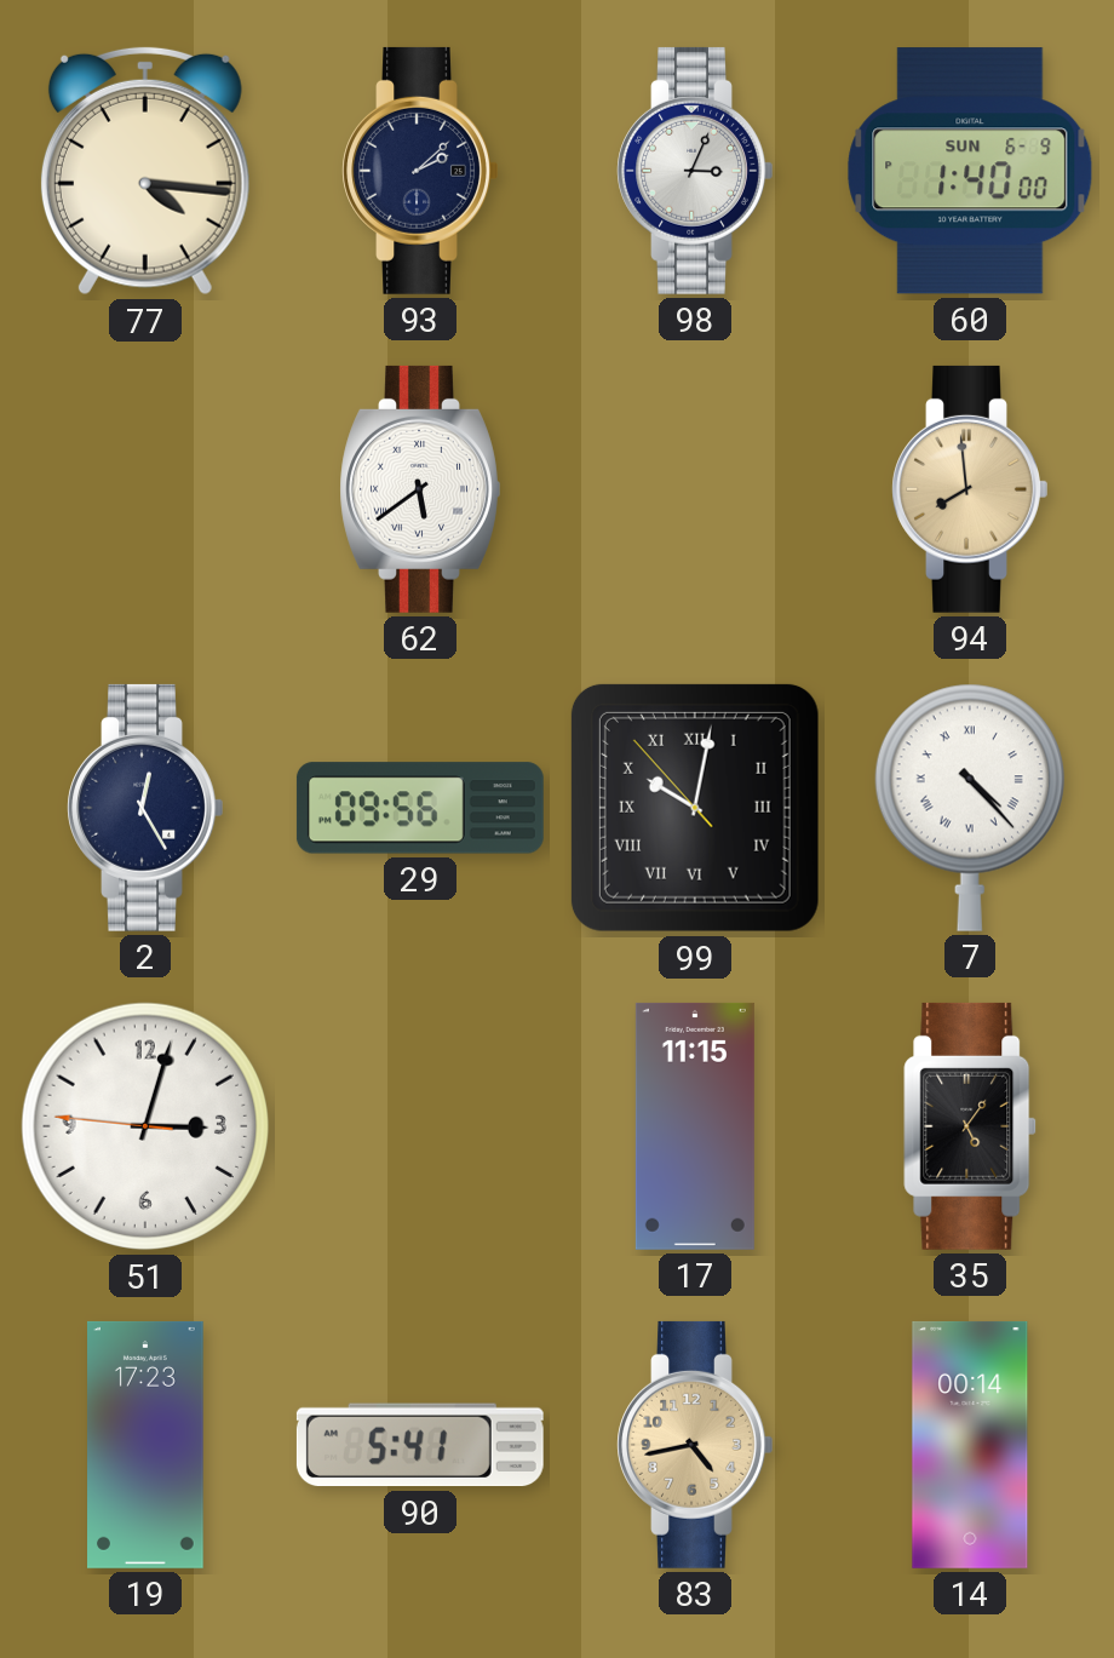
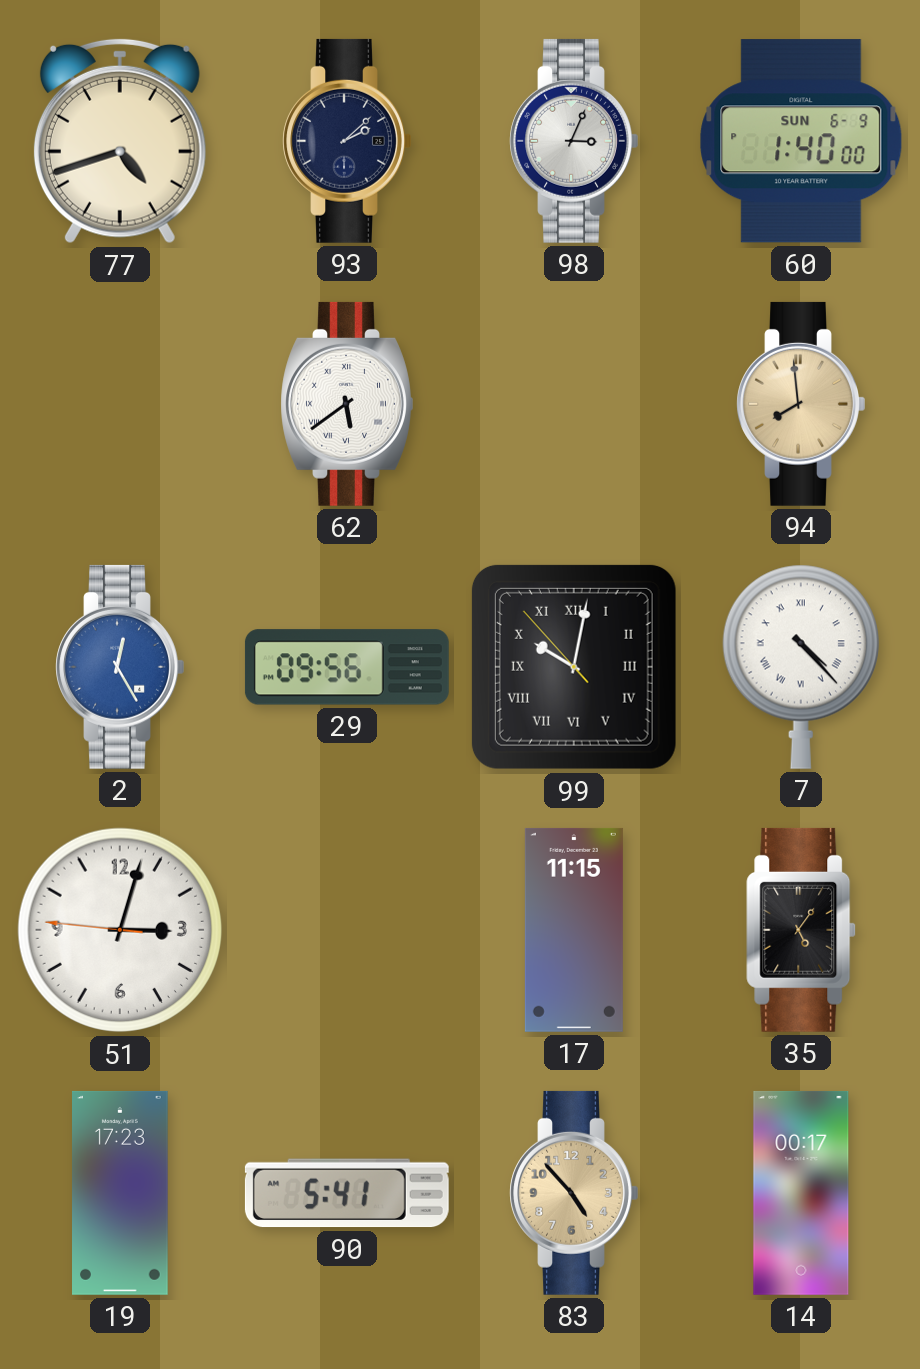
77: 4:16 -> 4:42
2 dial: navy -> blue
83: 4:43 -> 4:53
14: 00:14 -> 00:17
